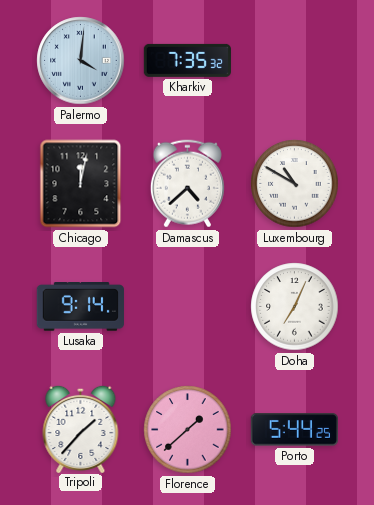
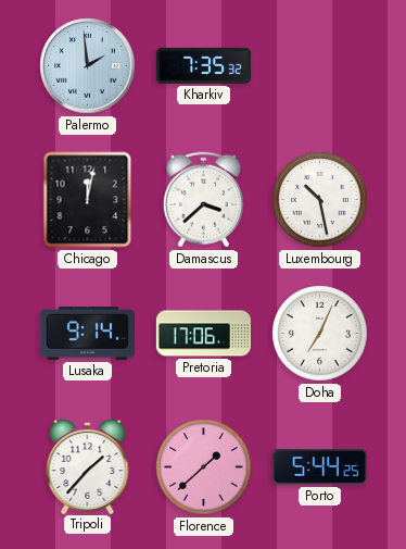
Palermo: 4:01 -> 1:59
Damascus: 4:38 -> 3:38
Luxembourg: 10:50 -> 10:28
Pretoria: none -> 17:06
